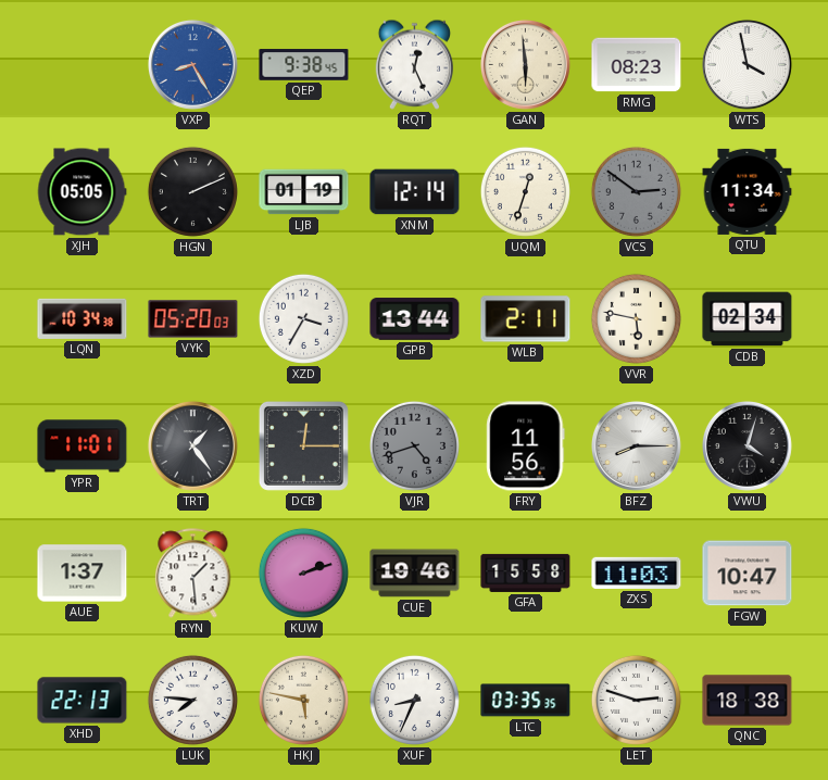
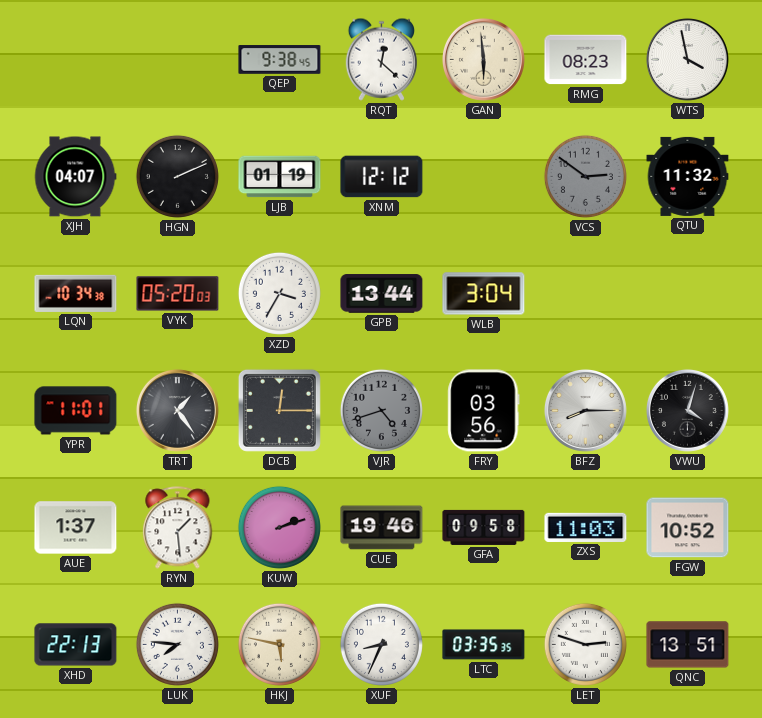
VXP: 8:25 -> none
RQT: 12:26 -> 12:22
XJH: 05:05 -> 04:07
XNM: 12:14 -> 12:12
UQM: 12:33 -> none
QTU: 11:34 -> 11:32
WLB: 2:11 -> 3:04
VVR: 5:47 -> none
CDB: 02:34 -> none
FRY: 11:56 -> 03:56
GFA: 15:58 -> 09:58
FGW: 10:47 -> 10:52
QNC: 18:38 -> 13:51
